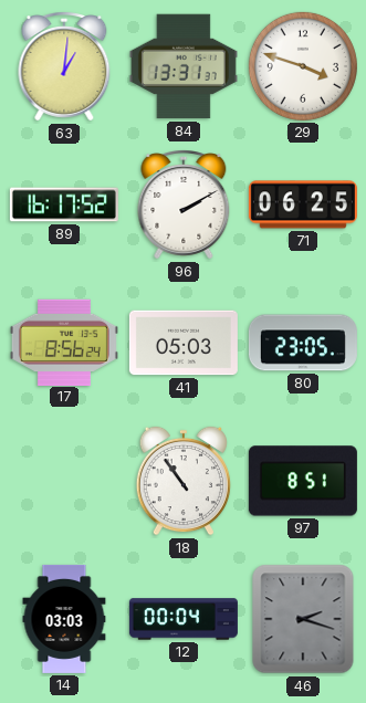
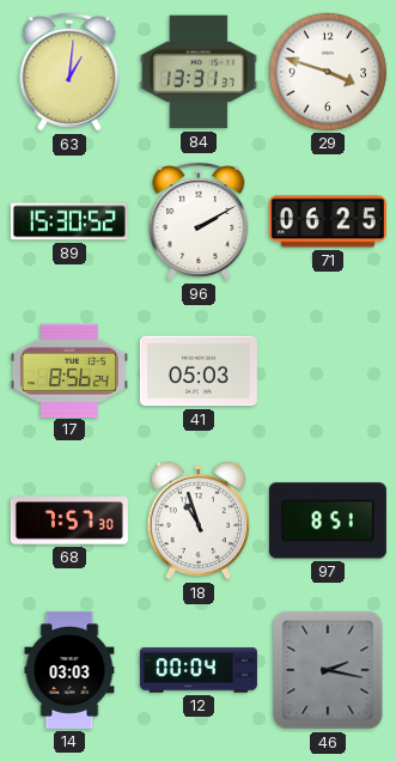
89: 16:17 -> 15:30
80: 23:05 -> none
68: none -> 7:57
18: 10:54 -> 10:57
46: 2:18 -> 2:17
